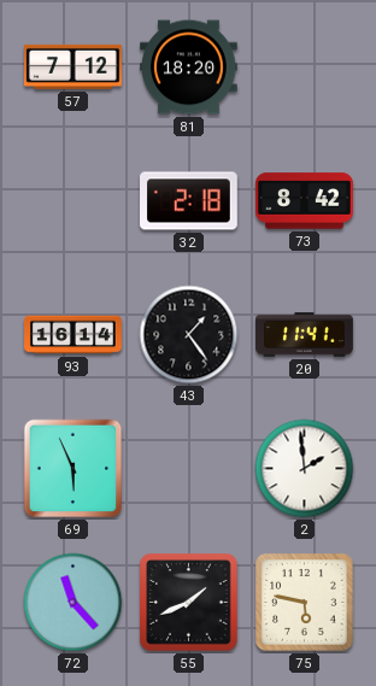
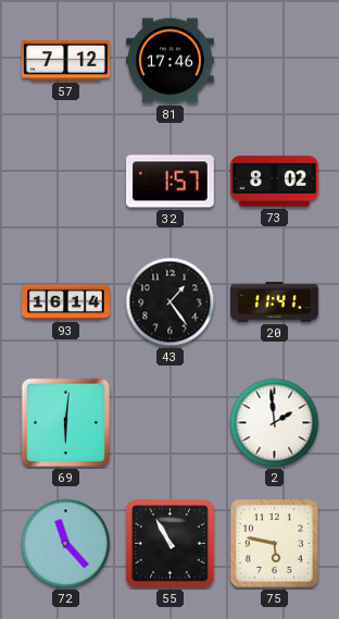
81: 18:20 -> 17:46
32: 2:18 -> 1:57
73: 8:42 -> 8:02
69: 5:56 -> 6:01
55: 1:41 -> 10:55
